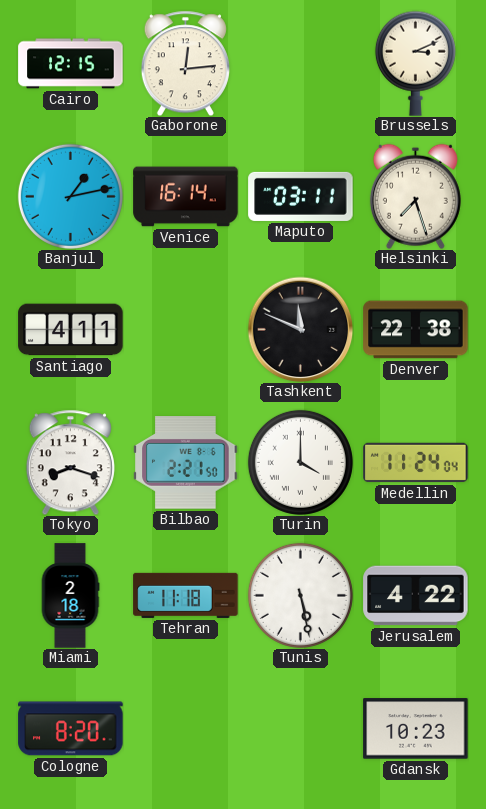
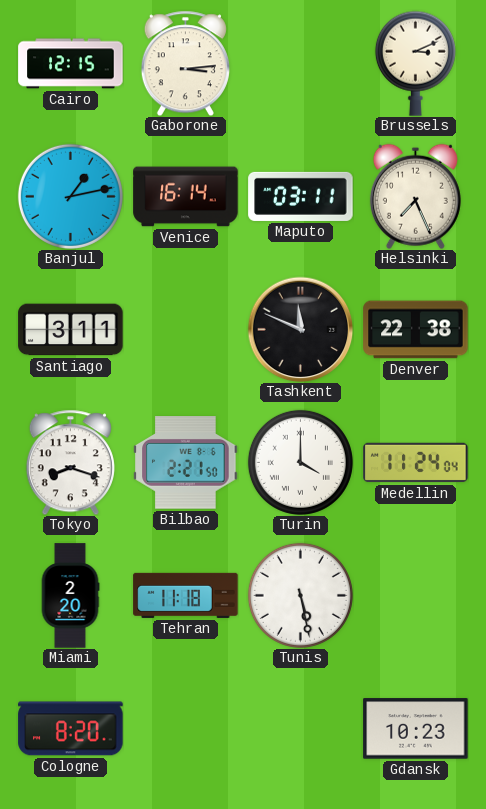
Gaborone: 12:14 -> 3:14
Helsinki: 7:27 -> 7:26
Santiago: 4:11 -> 3:11
Miami: 2:18 -> 2:20
Jerusalem: 4:22 -> none
